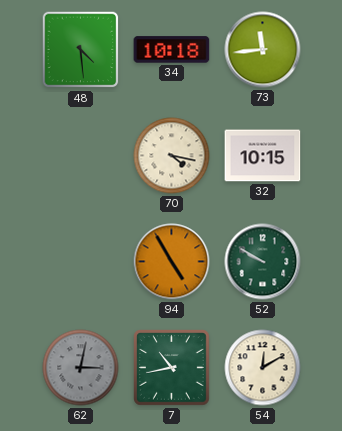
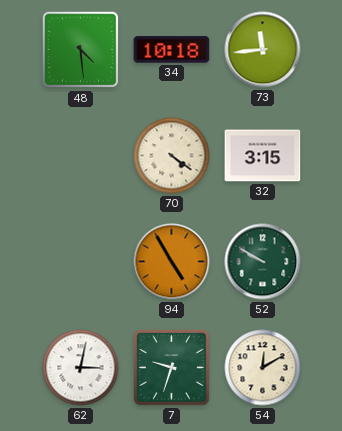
70: 4:17 -> 4:21
32: 10:15 -> 3:15
62 dial: grey -> white
7: 10:43 -> 9:33
